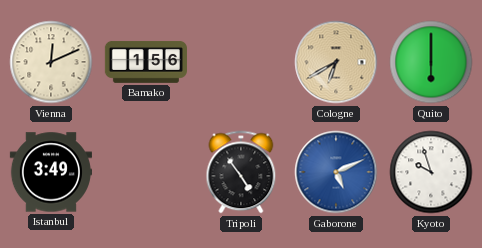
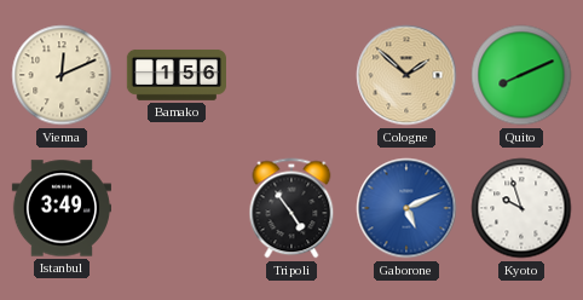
Cologne: 6:40 -> 1:52
Quito: 6:00 -> 8:11
